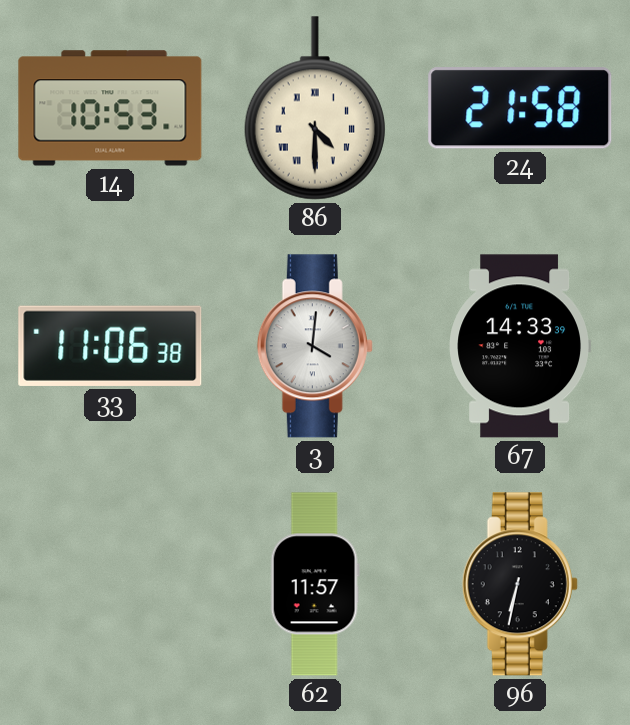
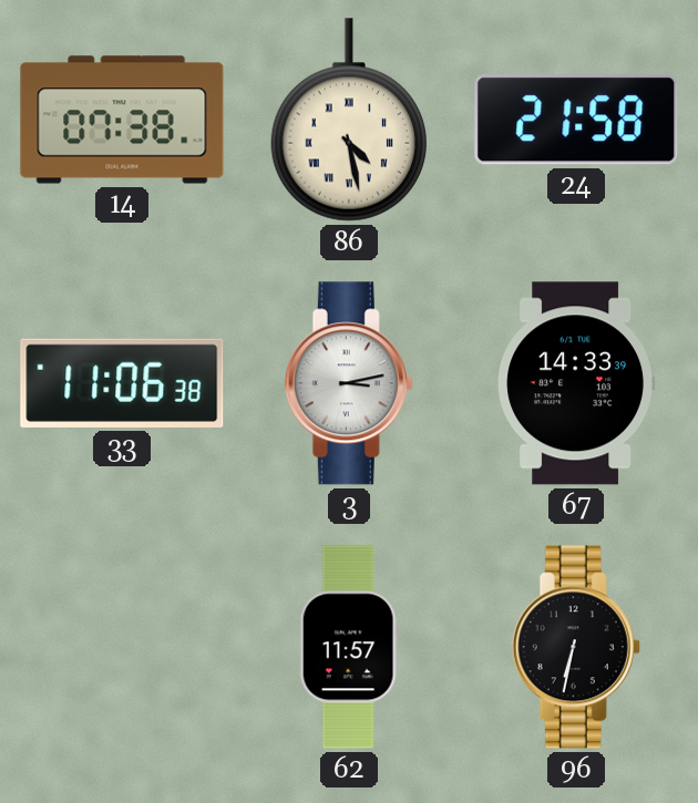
14: 10:53 -> 07:38
86: 4:30 -> 4:28
3: 4:01 -> 3:13
